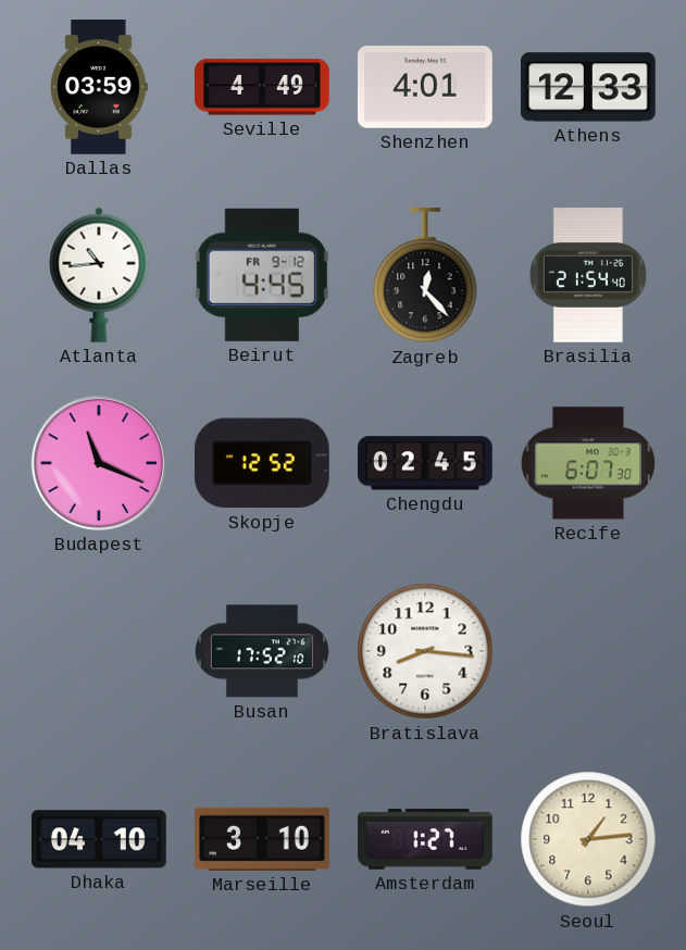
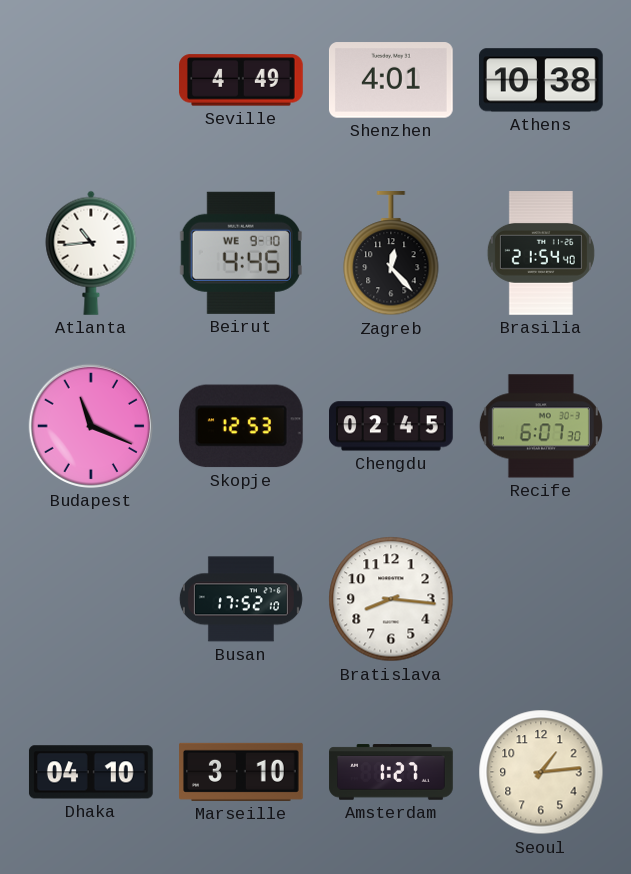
Dallas: 03:59 -> none
Athens: 12:33 -> 10:38
Beirut date: FR 9-12 -> WE 9-10
Skopje: 12:52 -> 12:53
